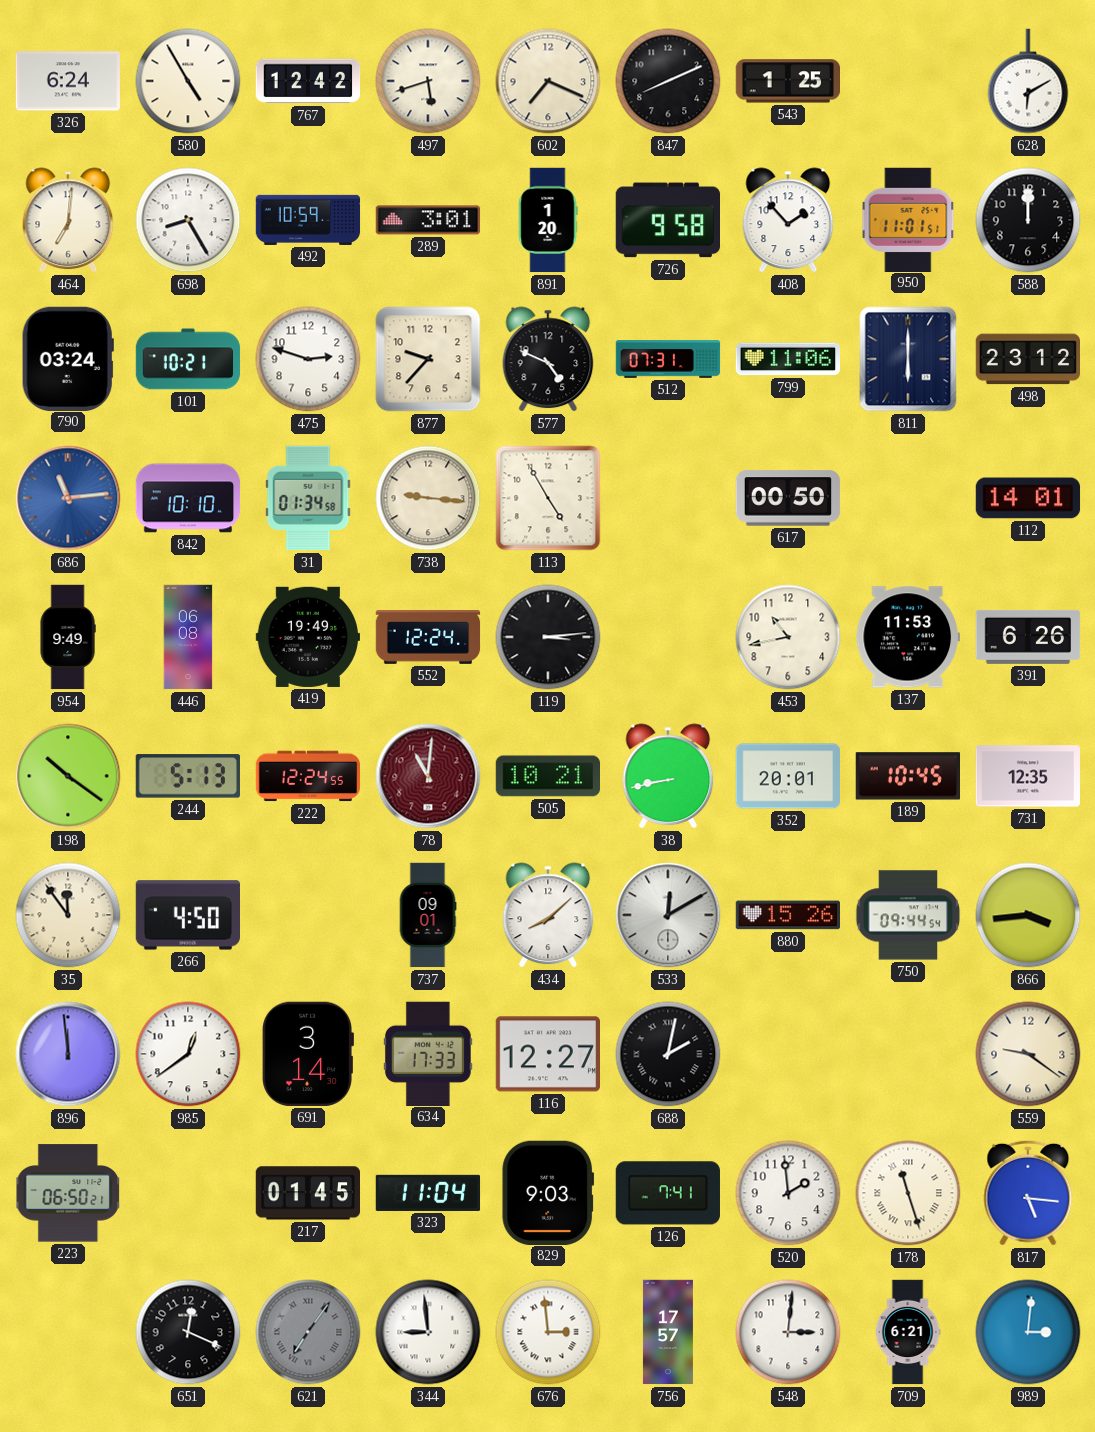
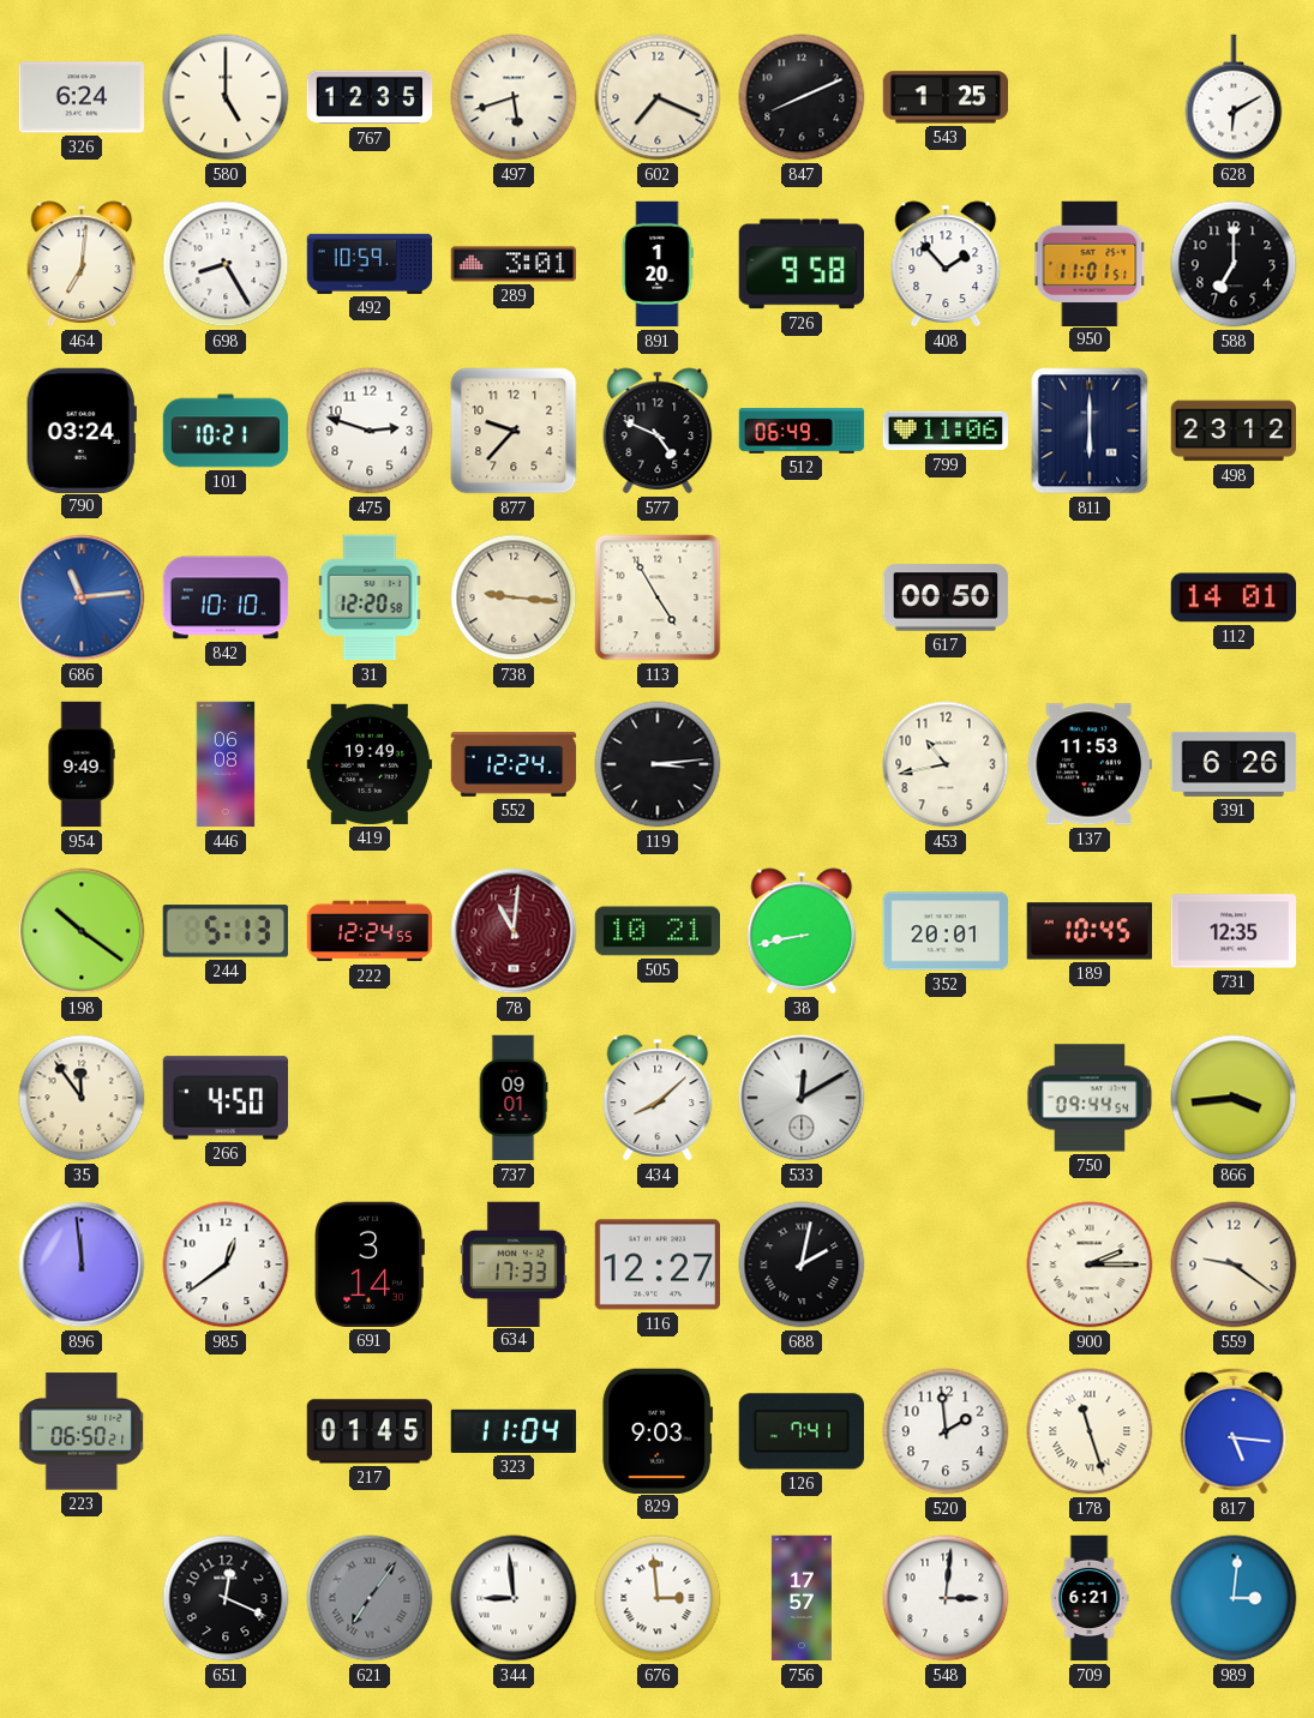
580: 4:55 -> 5:00
767: 12:42 -> 12:35
588: 12:00 -> 7:00
512: 07:31 -> 06:49
31: 01:34 -> 12:20
880: 15:26 -> none
900: none -> 2:15
